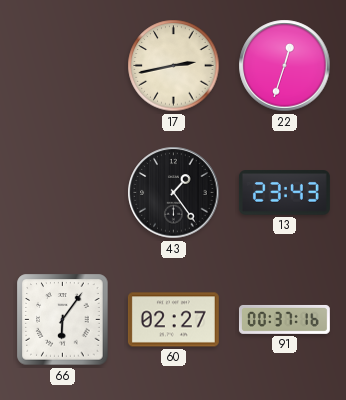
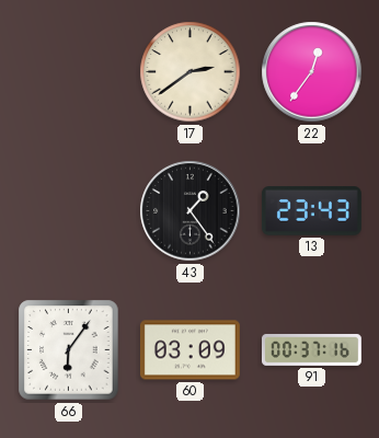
17: 2:43 -> 2:39
22: 12:33 -> 12:36
60: 02:27 -> 03:09
